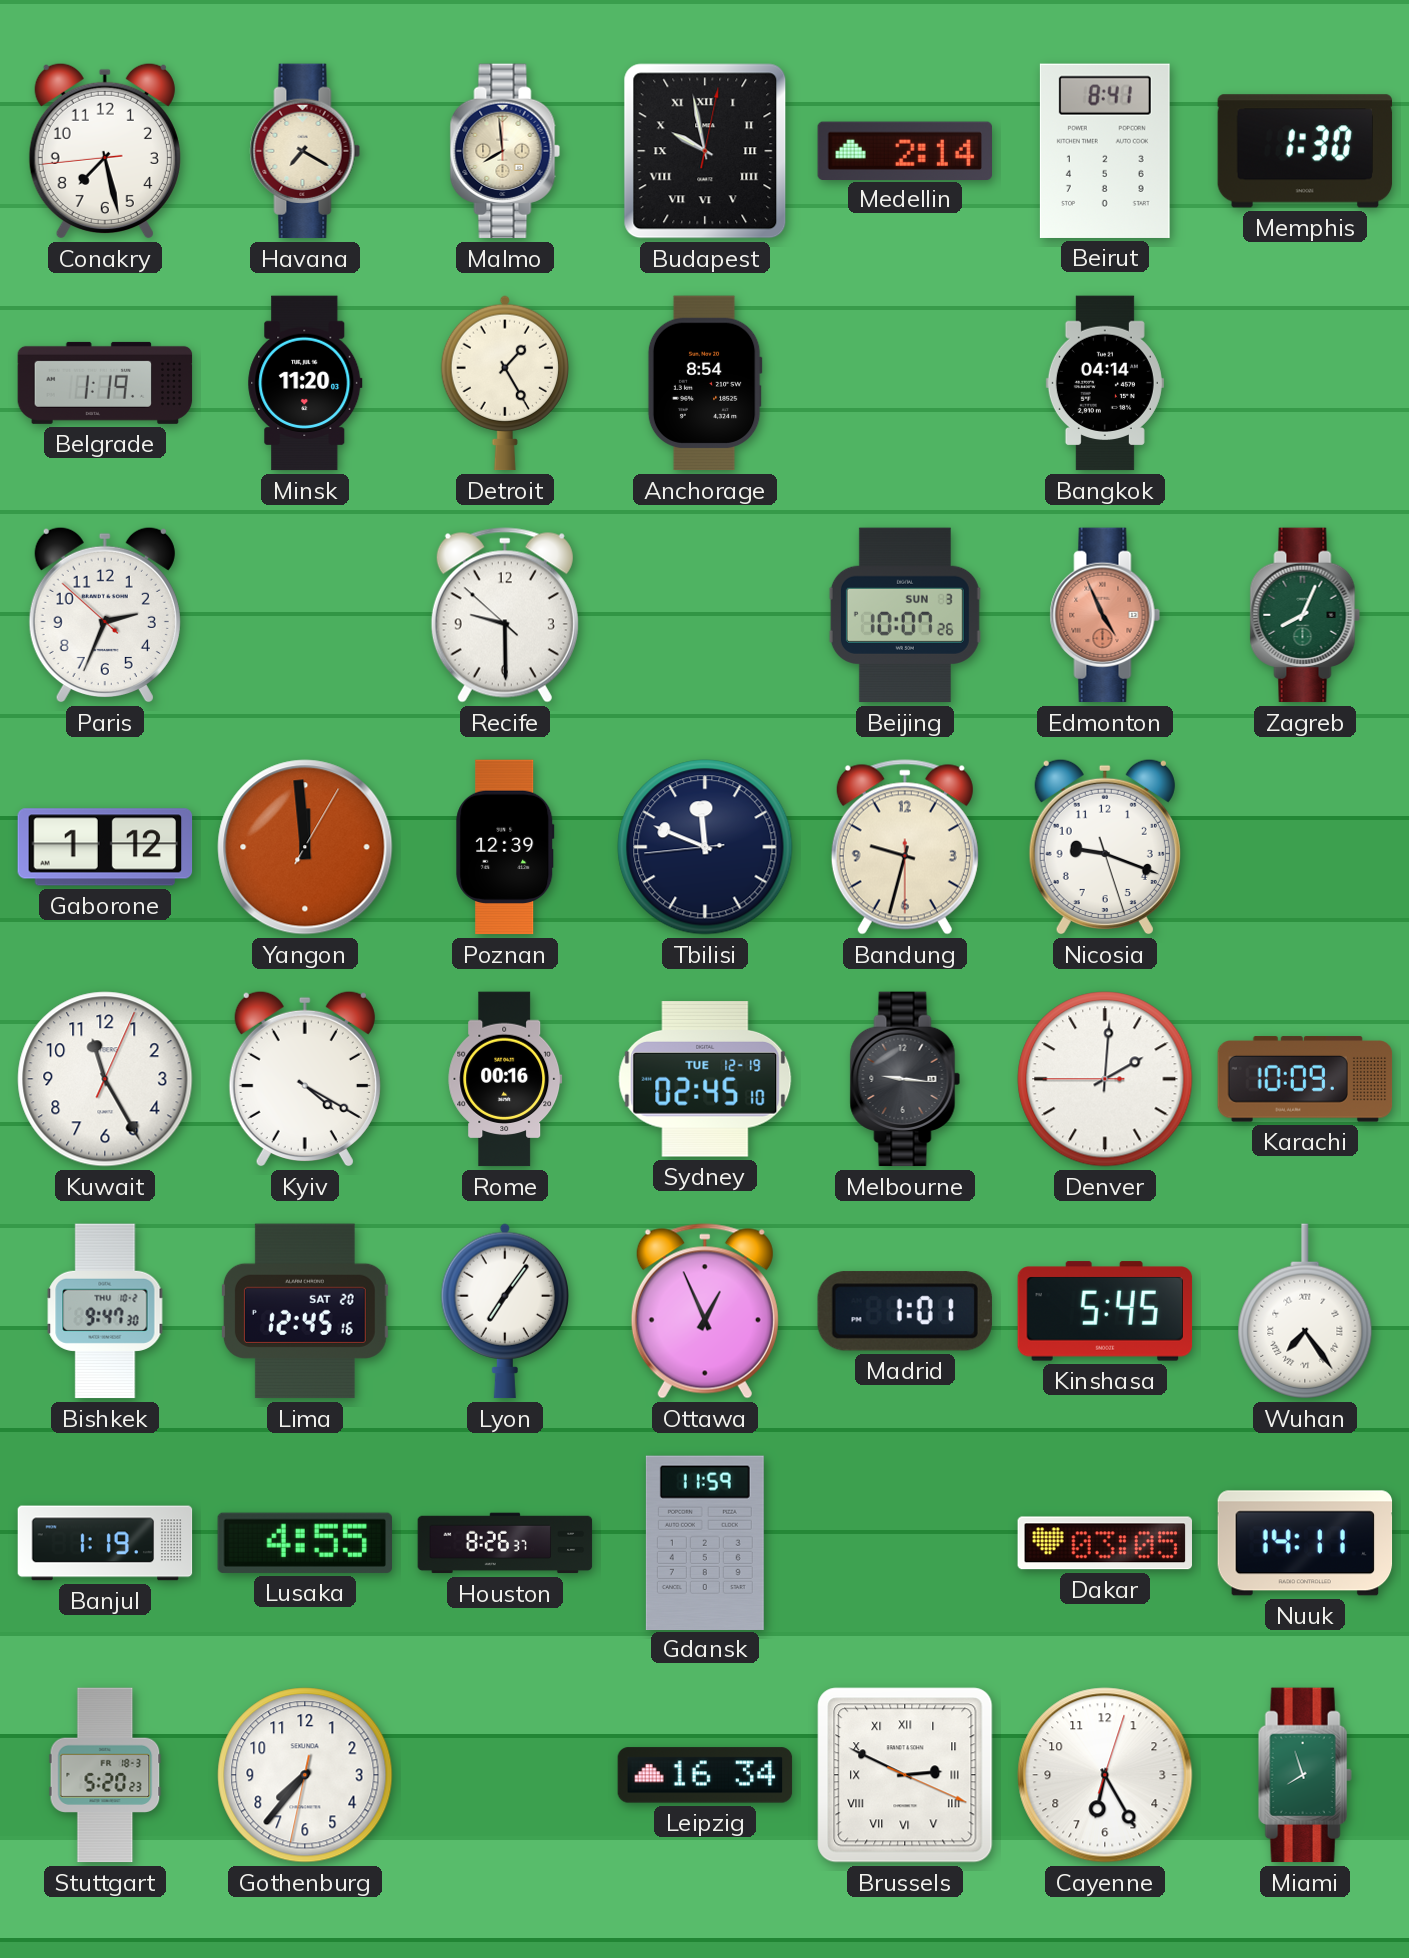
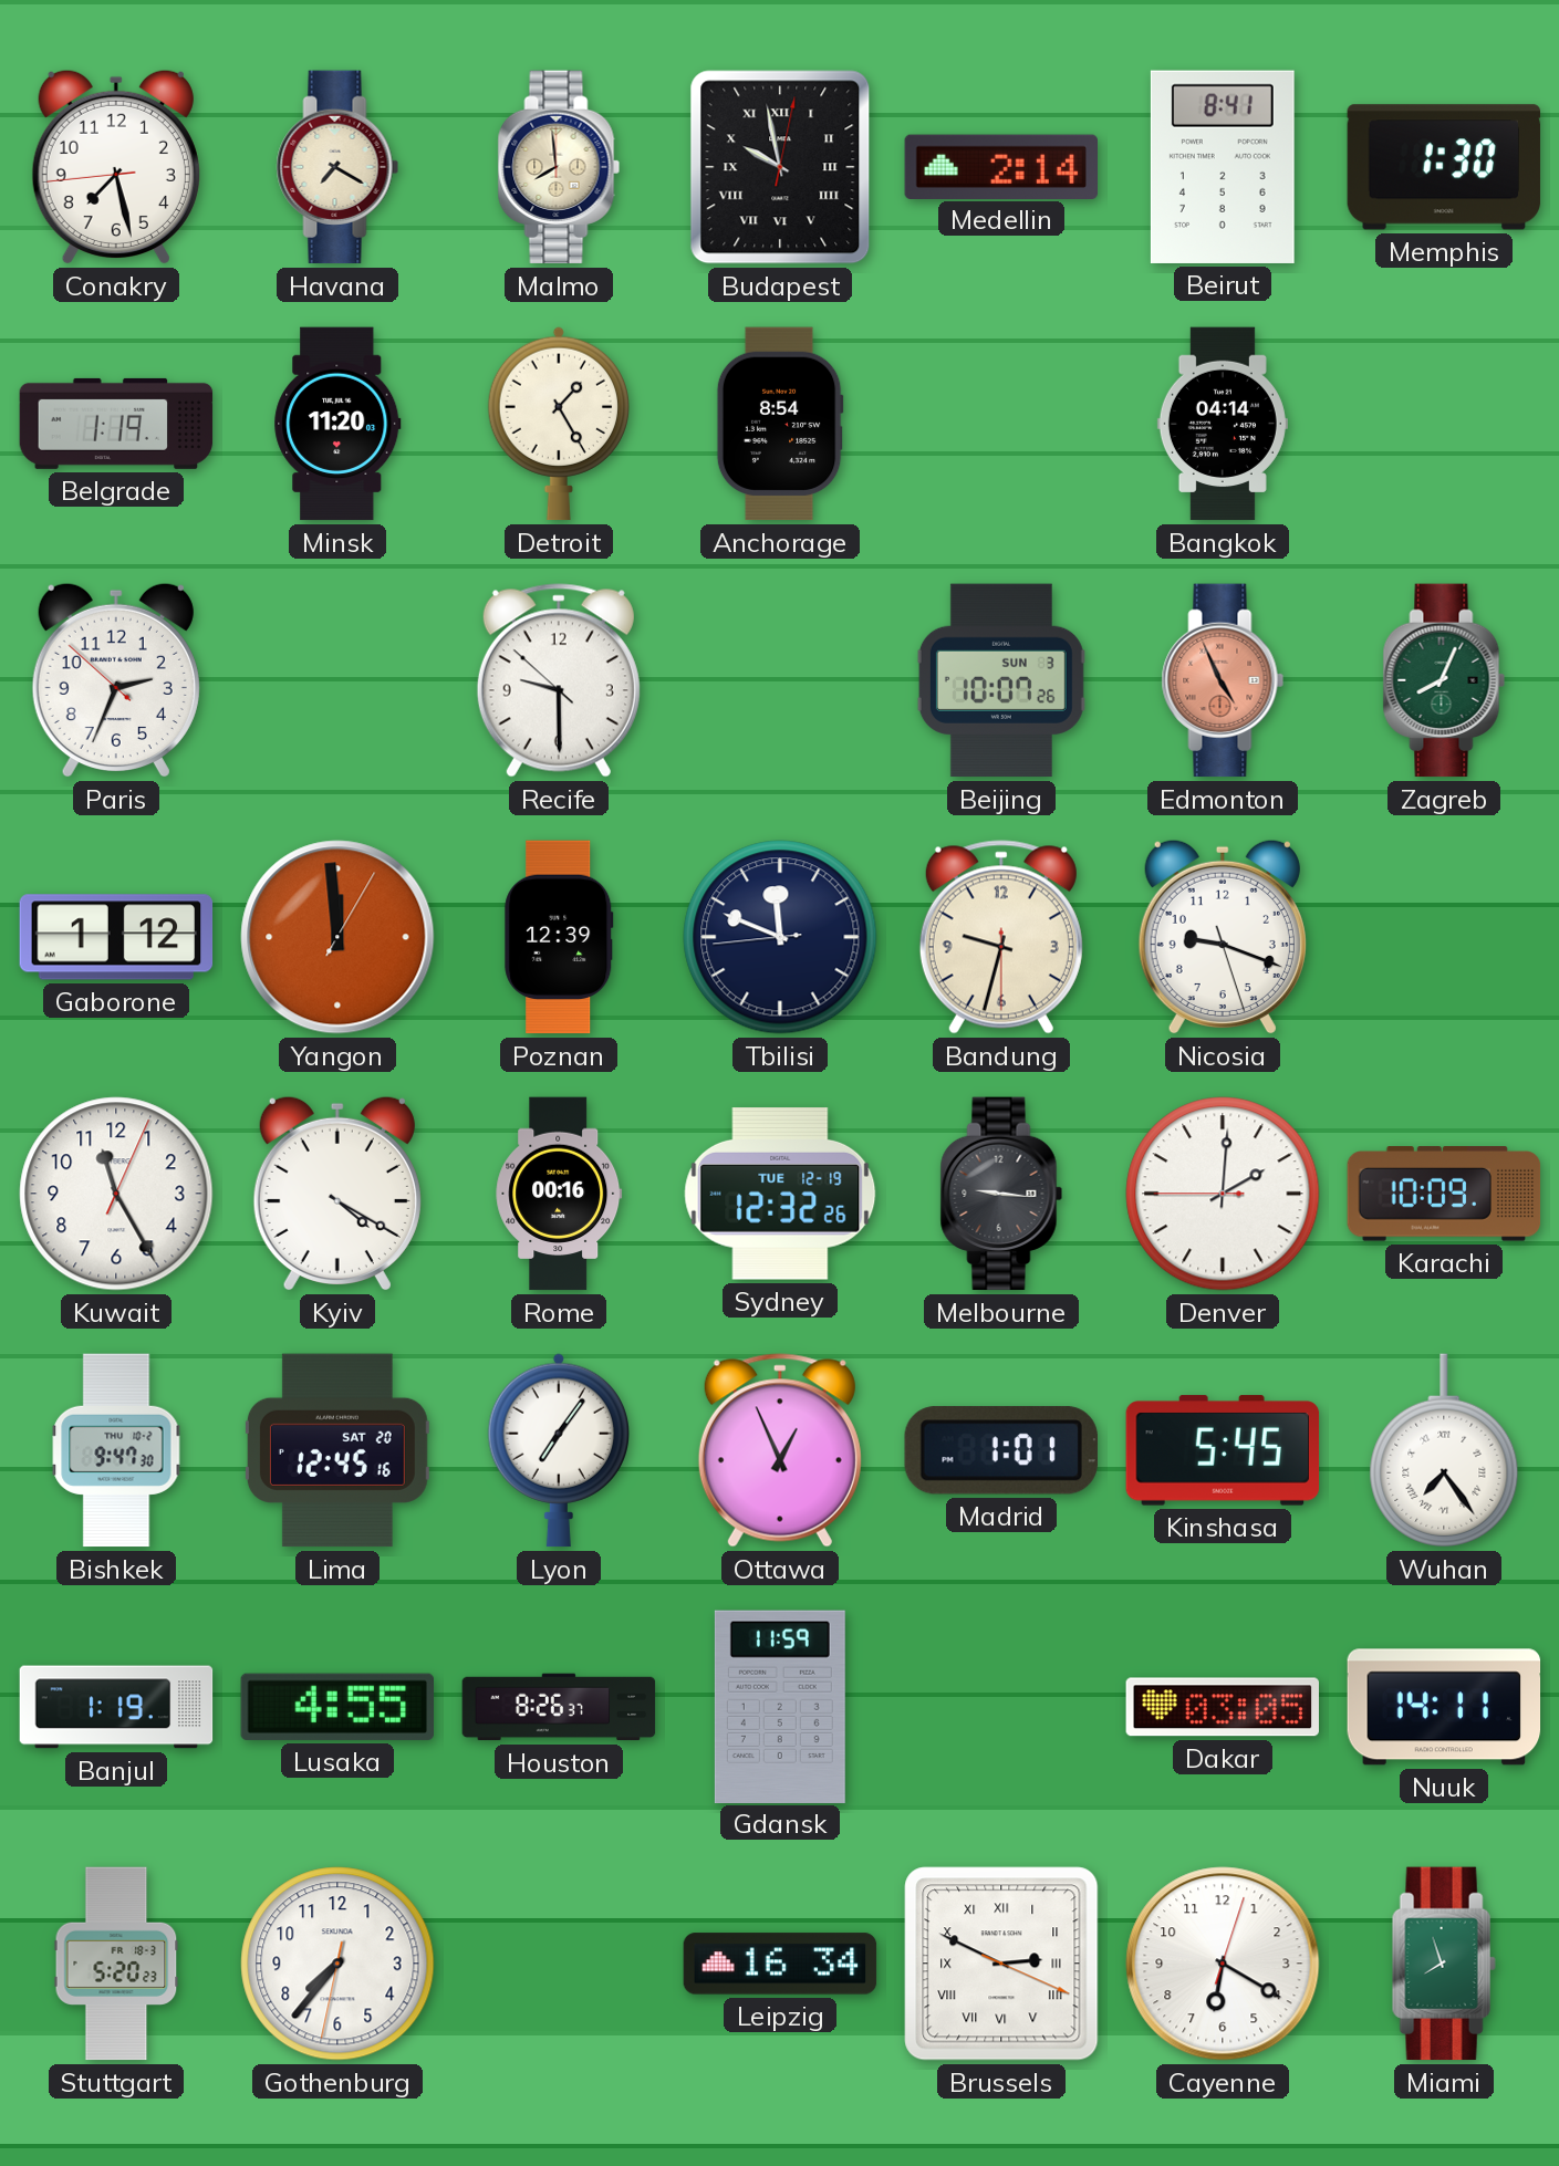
Sydney: 02:45 -> 12:32
Cayenne: 6:25 -> 6:20
